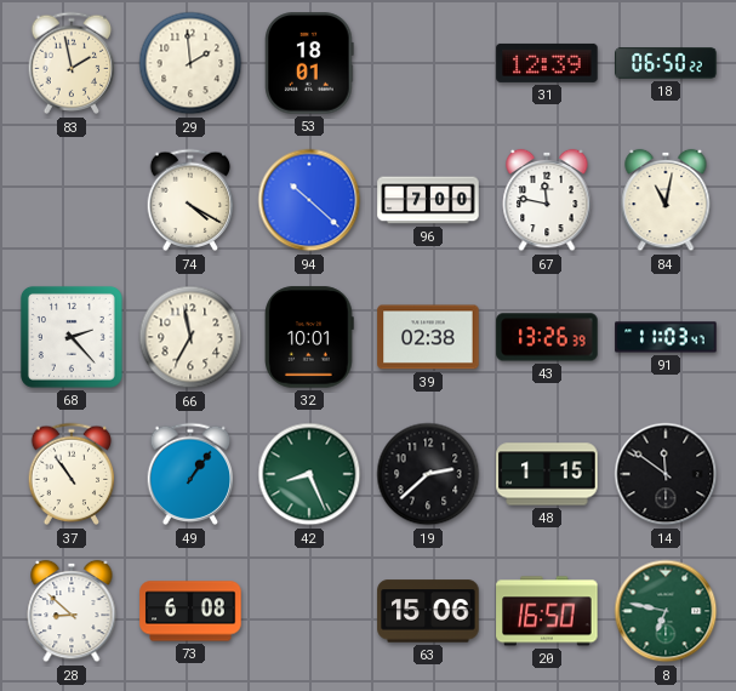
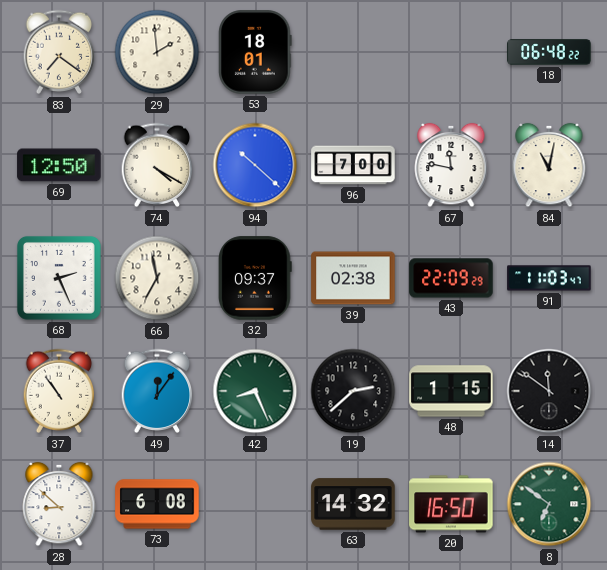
83: 1:58 -> 7:21
31: 12:39 -> none
18: 06:50 -> 06:48
69: none -> 12:50
68: 2:23 -> 2:26
32: 10:01 -> 09:37
43: 13:26 -> 22:09
49: 1:06 -> 12:06
63: 15:06 -> 14:32
8: 6:47 -> 6:51
